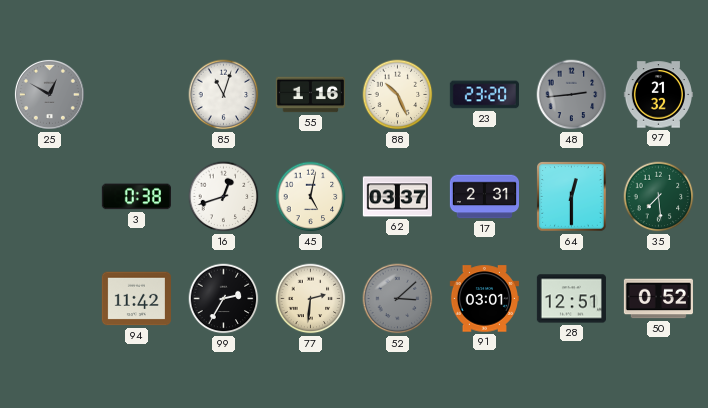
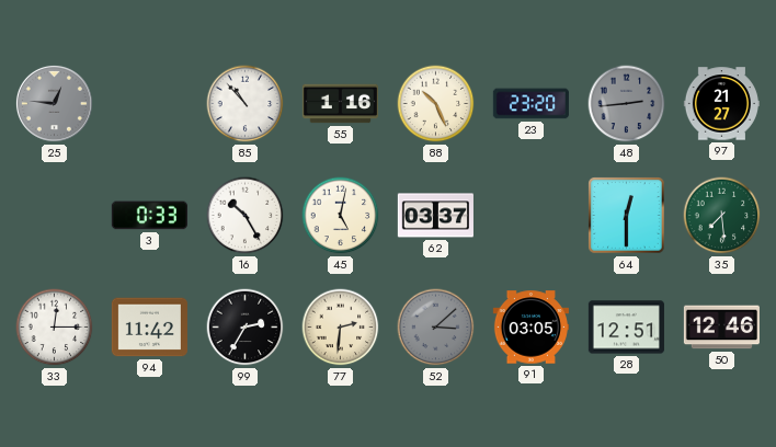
25: 12:50 -> 12:46
85: 11:03 -> 10:53
97: 21:32 -> 21:27
3: 0:38 -> 0:33
16: 12:42 -> 10:25
17: 2:31 -> none
33: none -> 12:15
91: 03:01 -> 03:05
50: 0:52 -> 12:46
